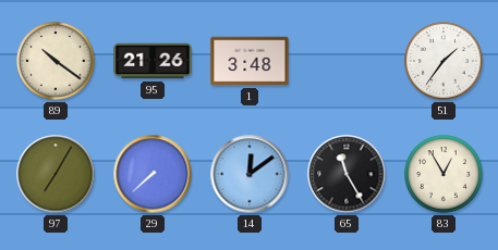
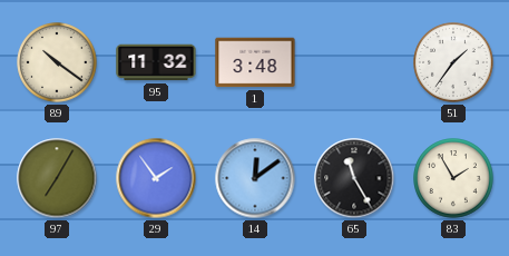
95: 21:26 -> 11:32
29: 7:38 -> 1:54
83: 12:55 -> 1:55
